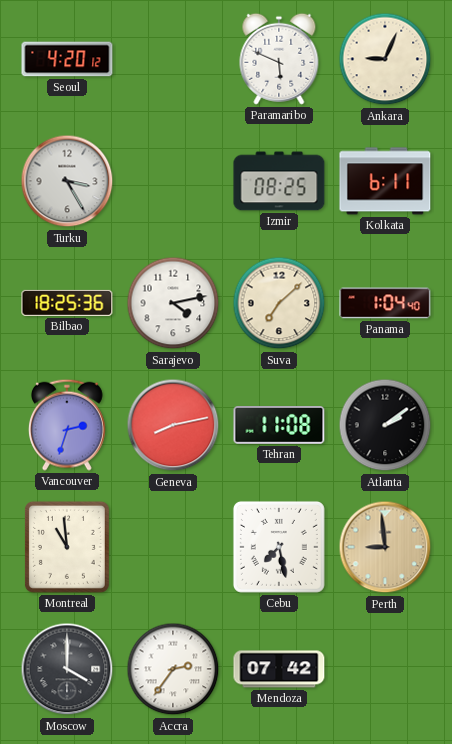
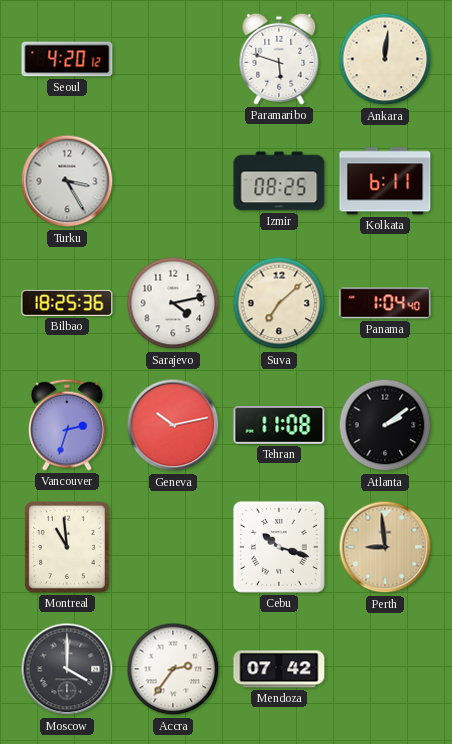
Paramaribo: 5:49 -> 5:48
Ankara: 9:04 -> 12:01
Geneva: 8:13 -> 10:13
Cebu: 7:28 -> 10:18
